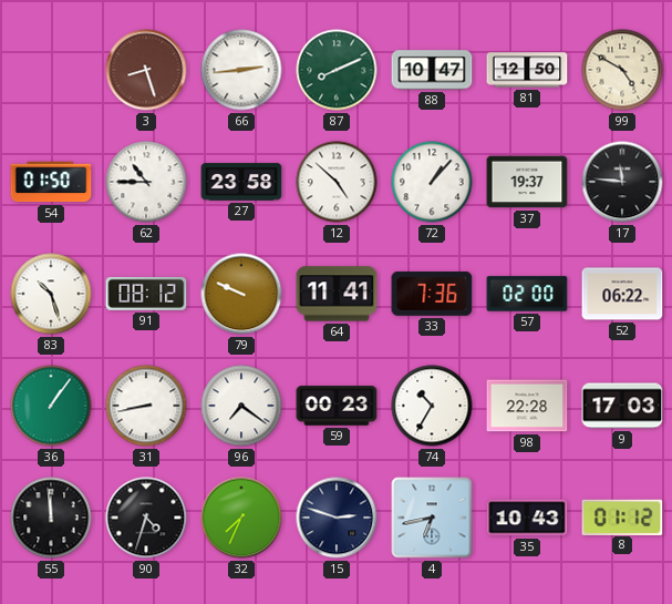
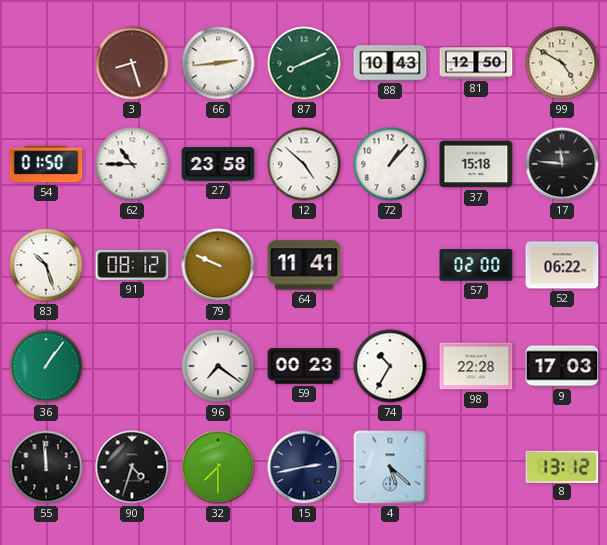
88: 10:47 -> 10:43
37: 19:37 -> 15:18
33: 7:36 -> none
31: 8:43 -> none
32: 7:34 -> 7:30
15: 2:48 -> 2:43
4: 6:43 -> 5:22
35: 10:43 -> none
8: 01:12 -> 13:12
